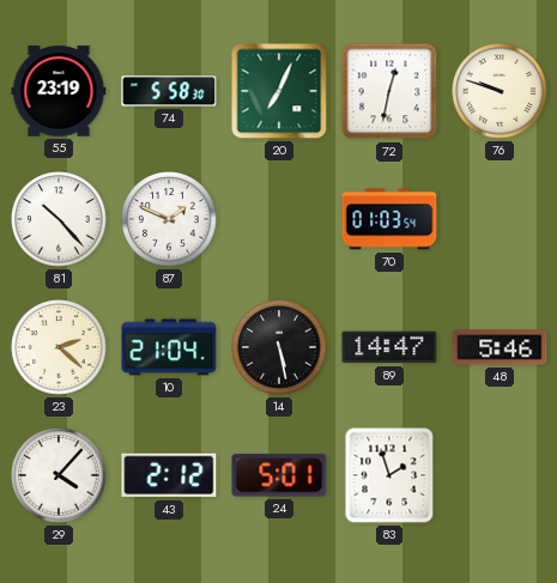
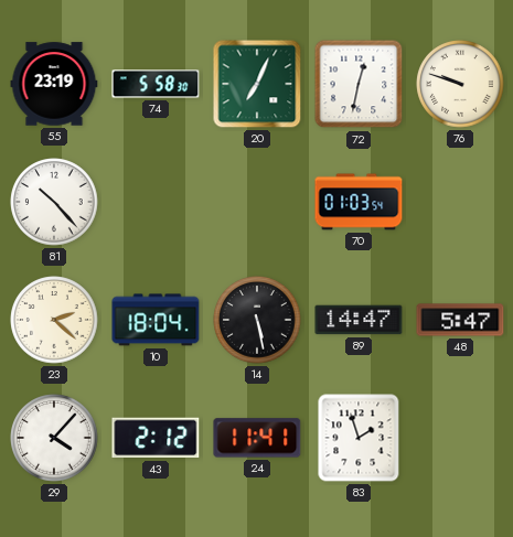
87: 1:49 -> none
10: 21:04 -> 18:04
48: 5:46 -> 5:47
24: 5:01 -> 11:41
